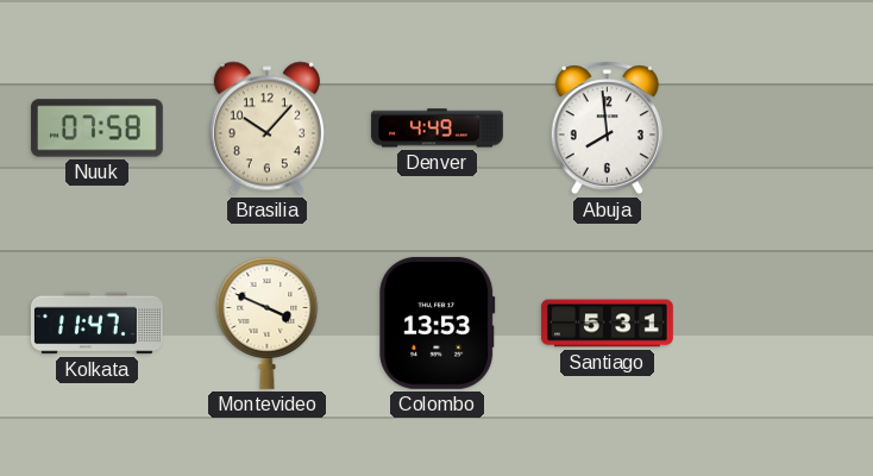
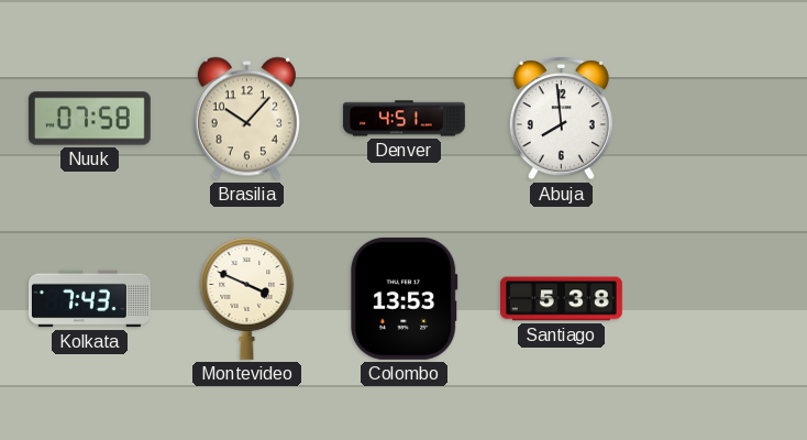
Denver: 4:49 -> 4:51
Kolkata: 11:47 -> 7:43
Santiago: 5:31 -> 5:38
